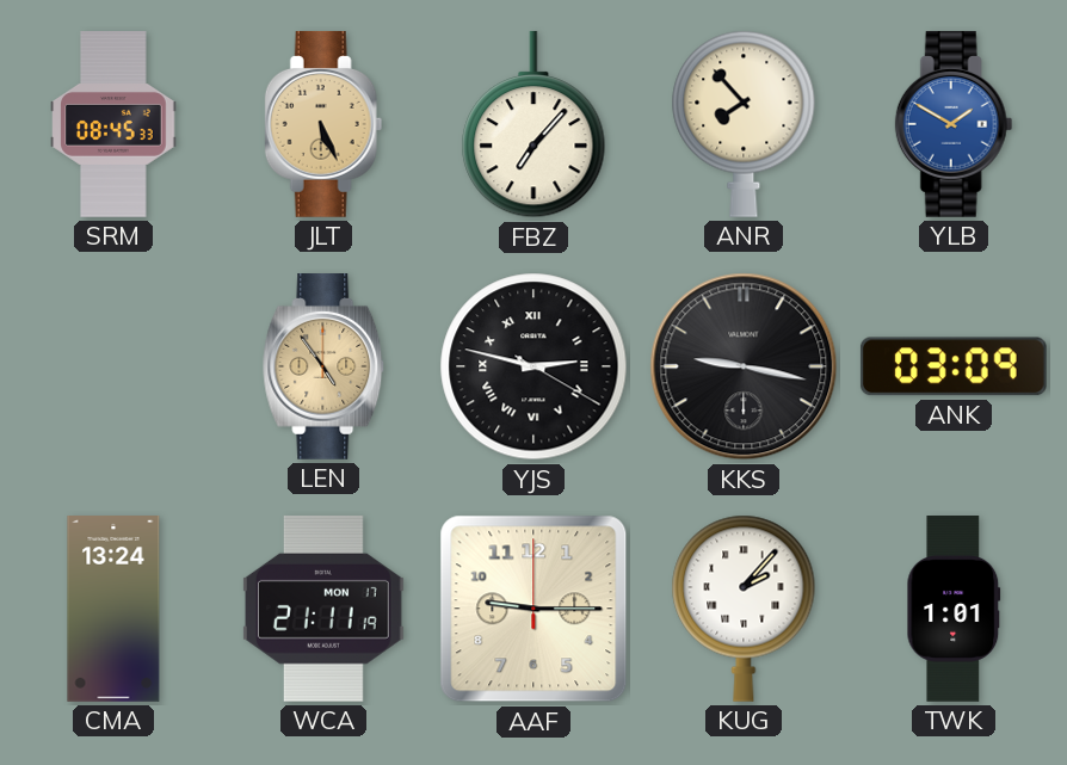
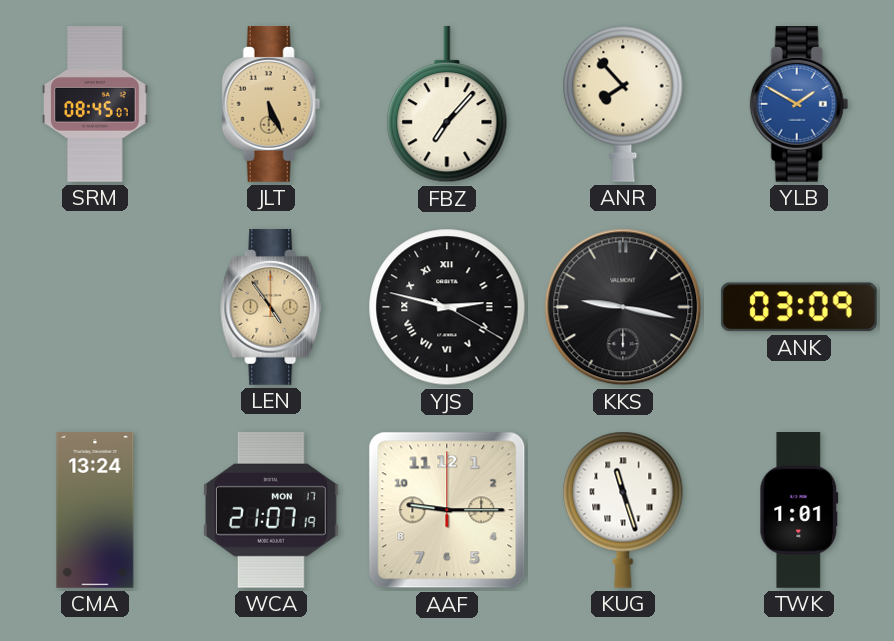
SRM: 08:45:33 -> 08:45:07
WCA: 21:11 -> 21:07
KUG: 2:07 -> 11:27
